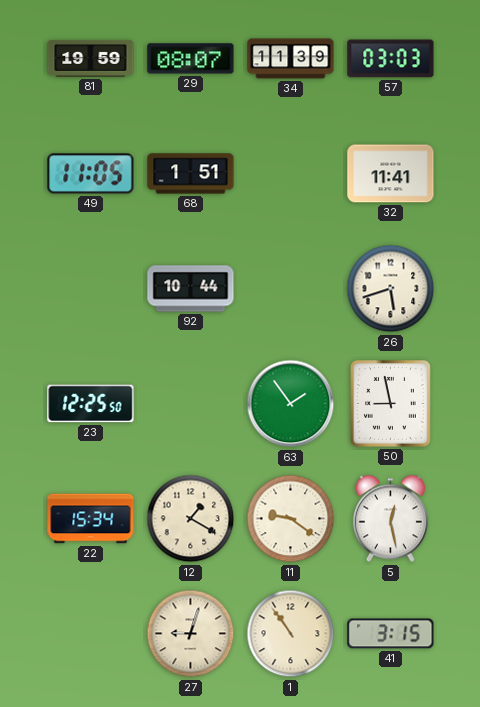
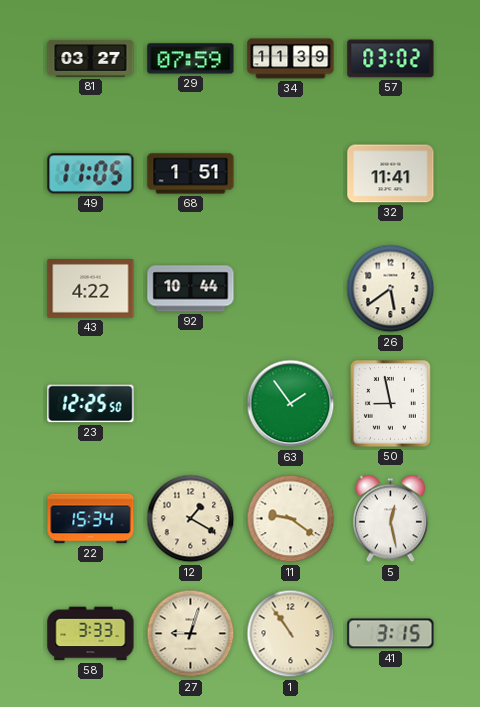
81: 19:59 -> 03:27
29: 08:07 -> 07:59
57: 03:03 -> 03:02
43: none -> 4:22
26: 5:42 -> 5:39
58: none -> 3:33
